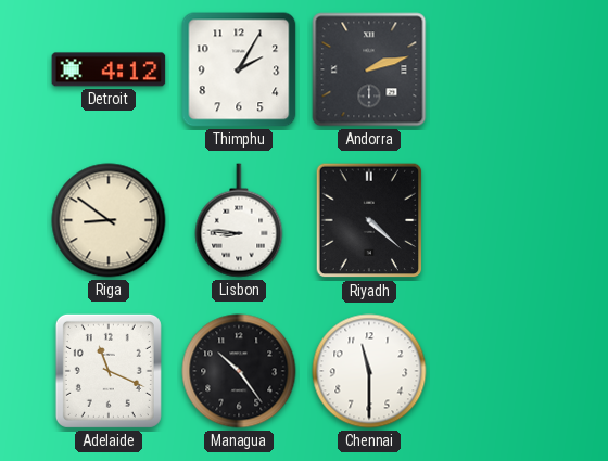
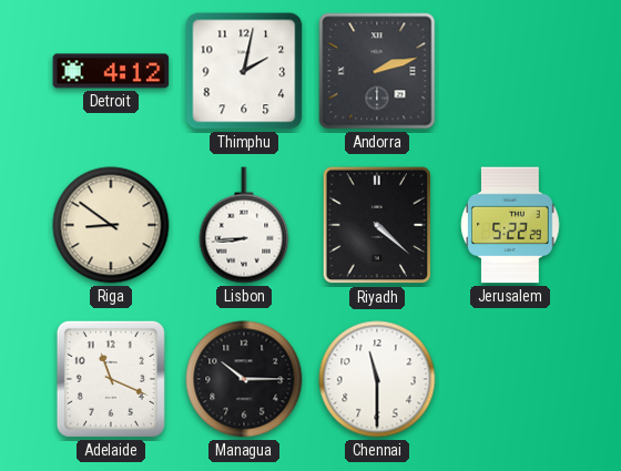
Thimphu: 2:05 -> 2:02
Lisbon: 8:46 -> 8:44
Jerusalem: none -> 5:22
Managua: 10:24 -> 10:15
